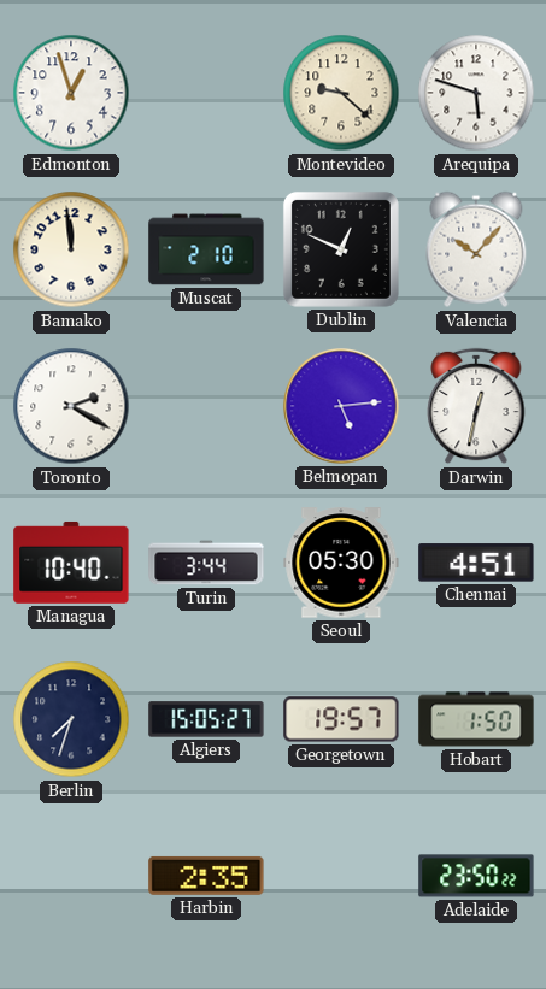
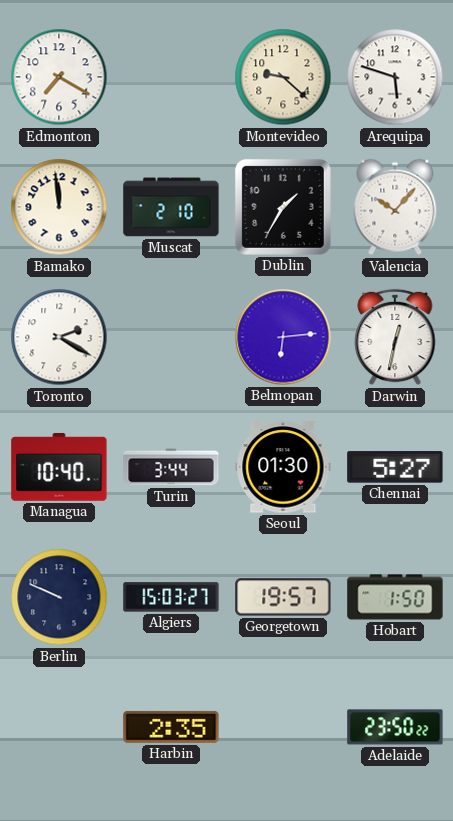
Edmonton: 12:57 -> 7:20
Dublin: 12:49 -> 1:35
Belmopan: 5:14 -> 6:14
Seoul: 05:30 -> 01:30
Chennai: 4:51 -> 5:27
Berlin: 7:33 -> 9:49
Algiers: 15:05 -> 15:03
